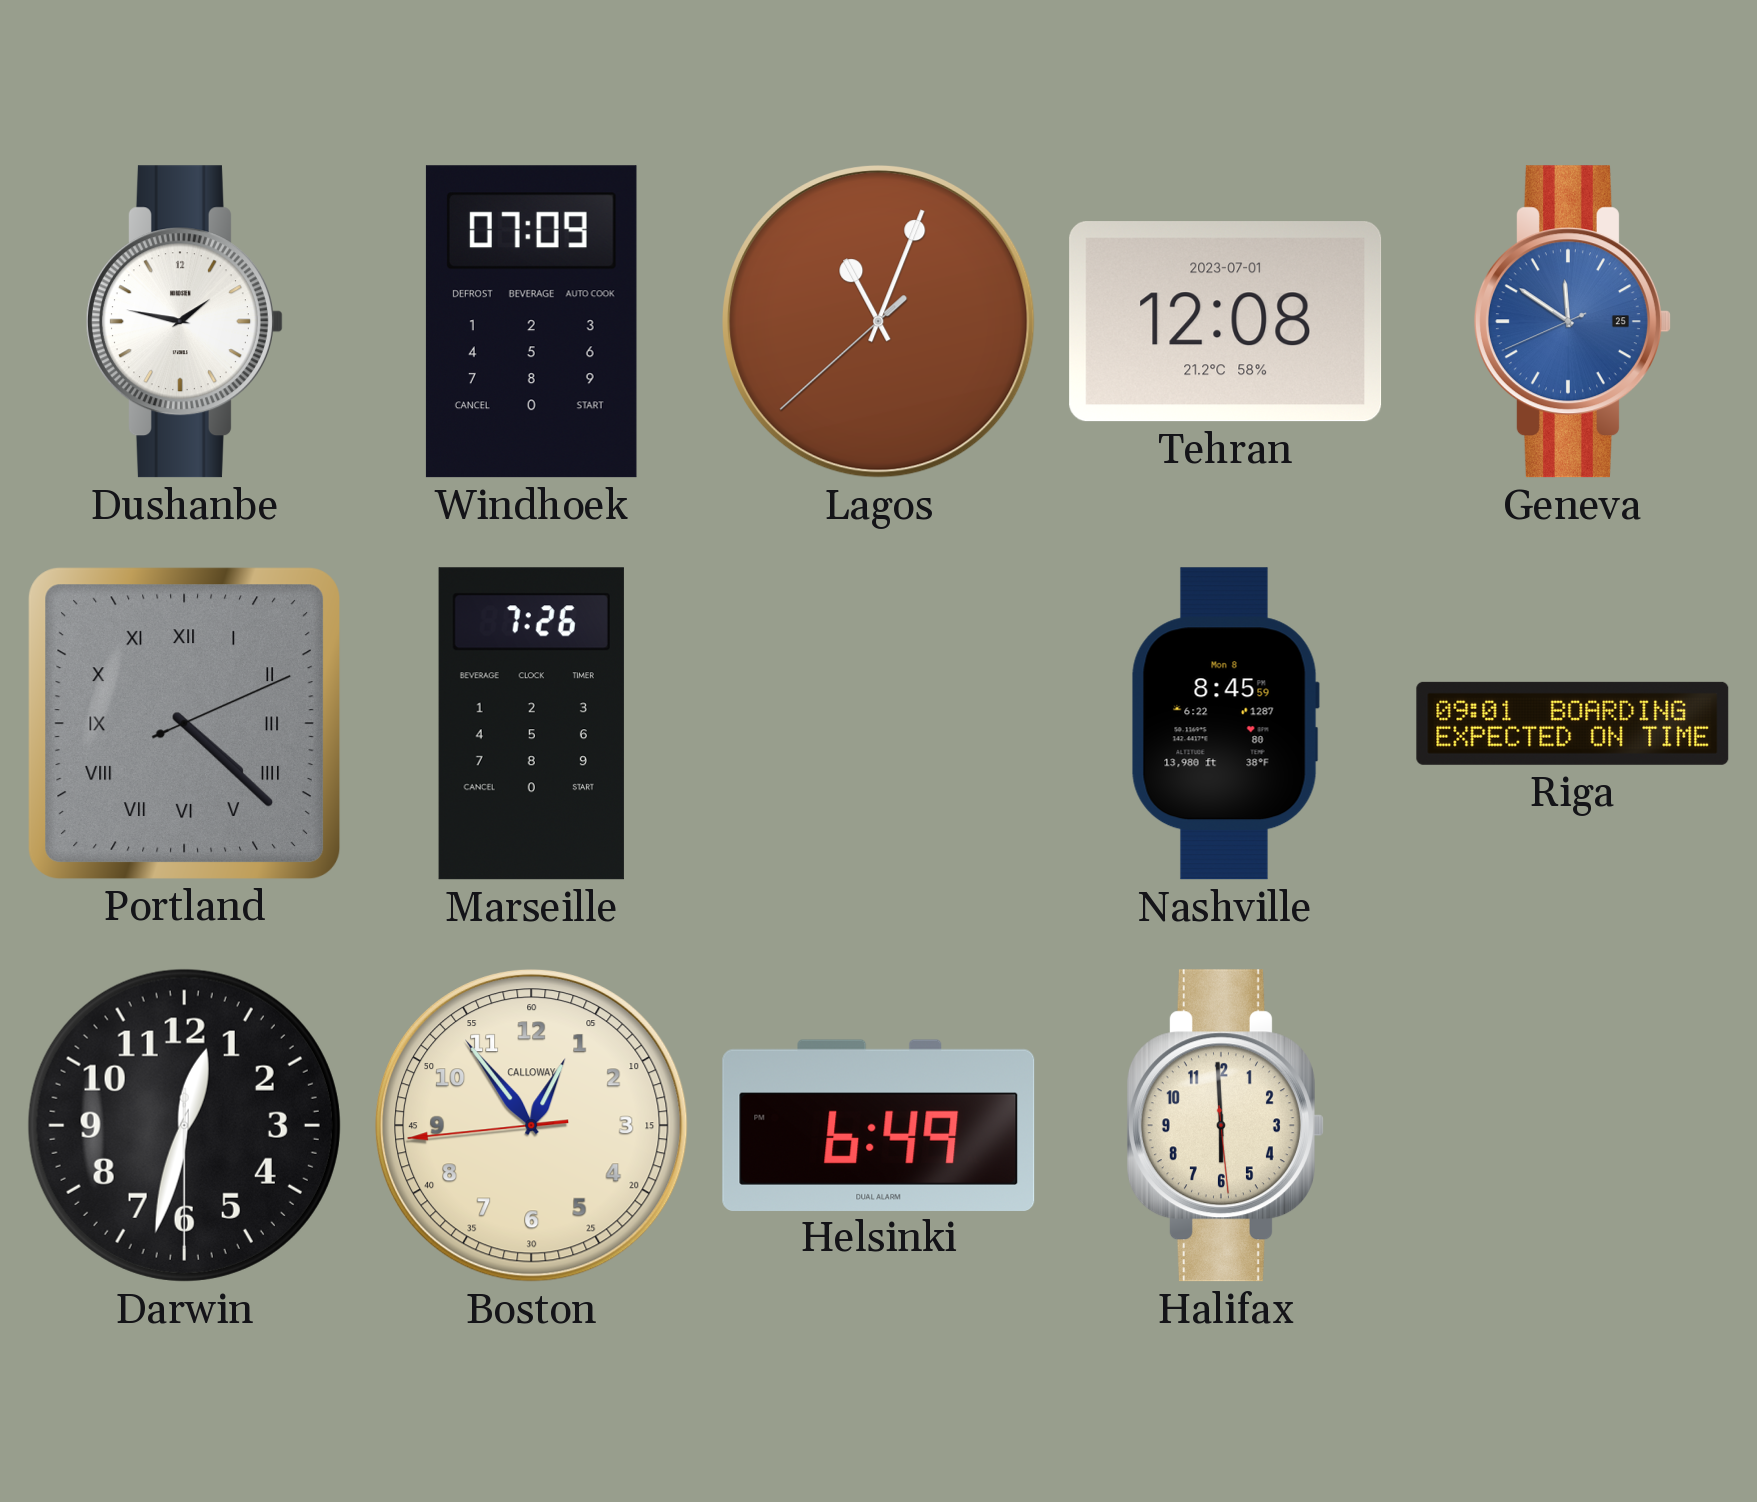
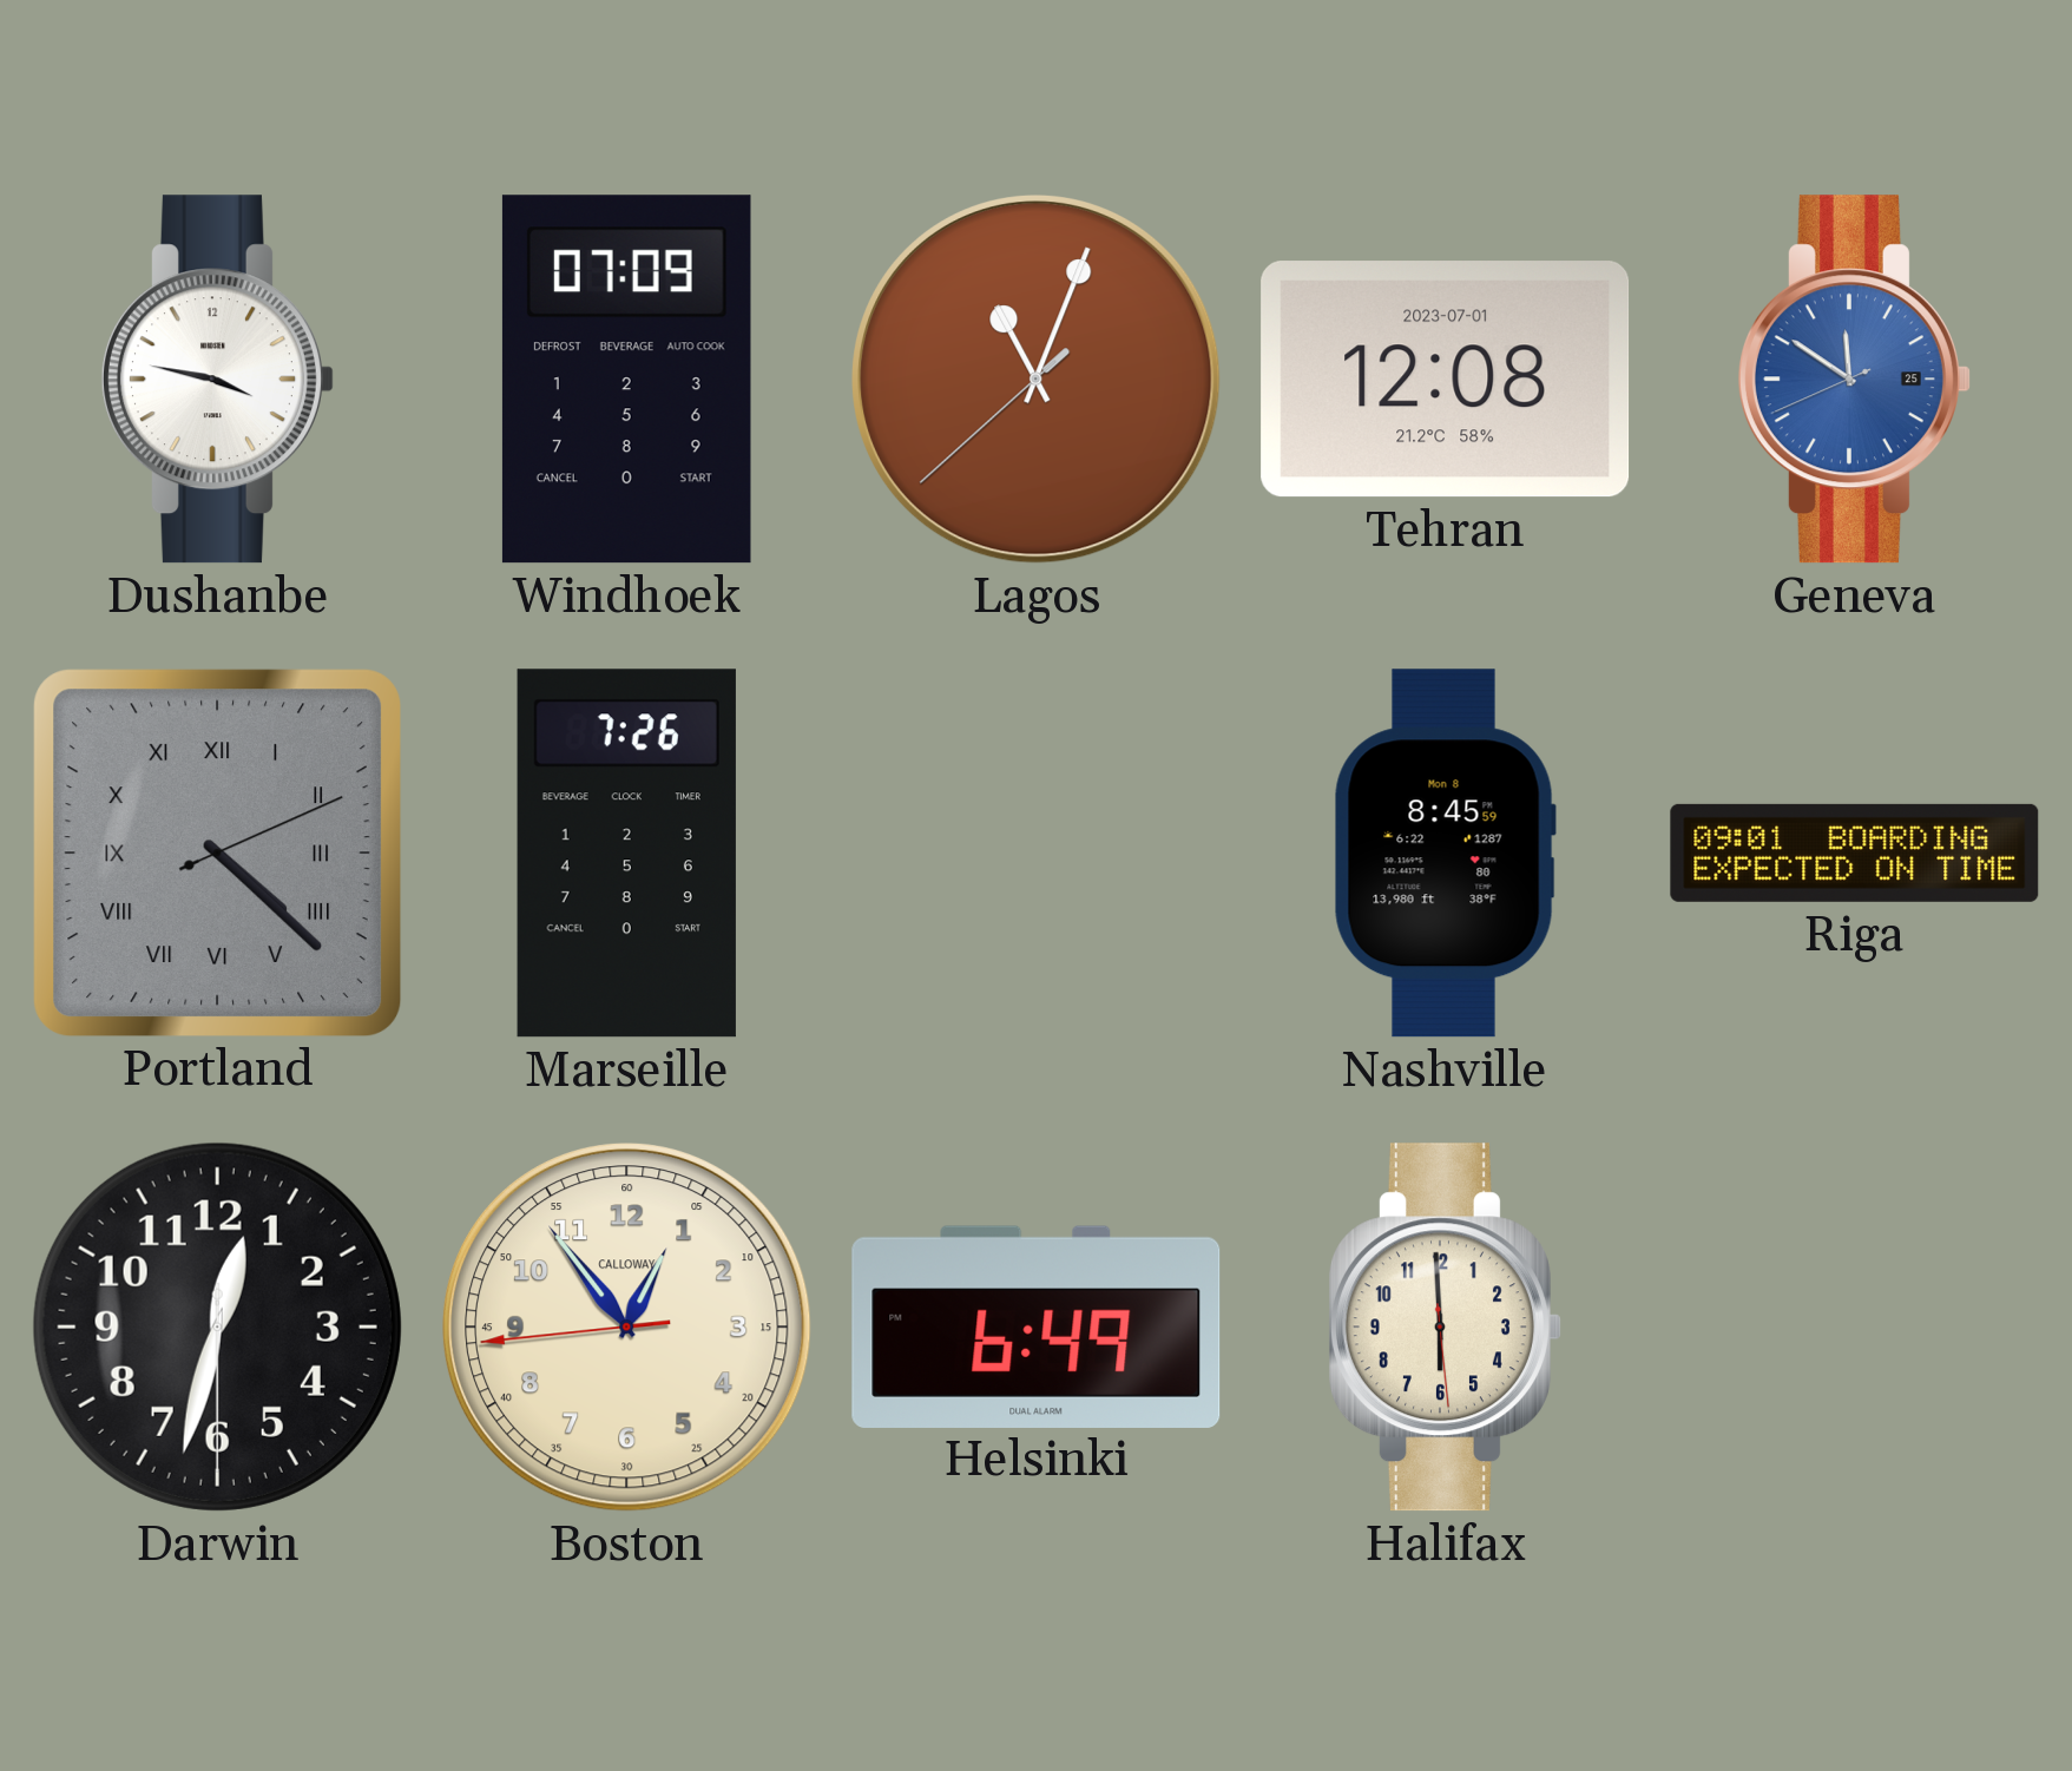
Dushanbe: 1:47 -> 3:47
